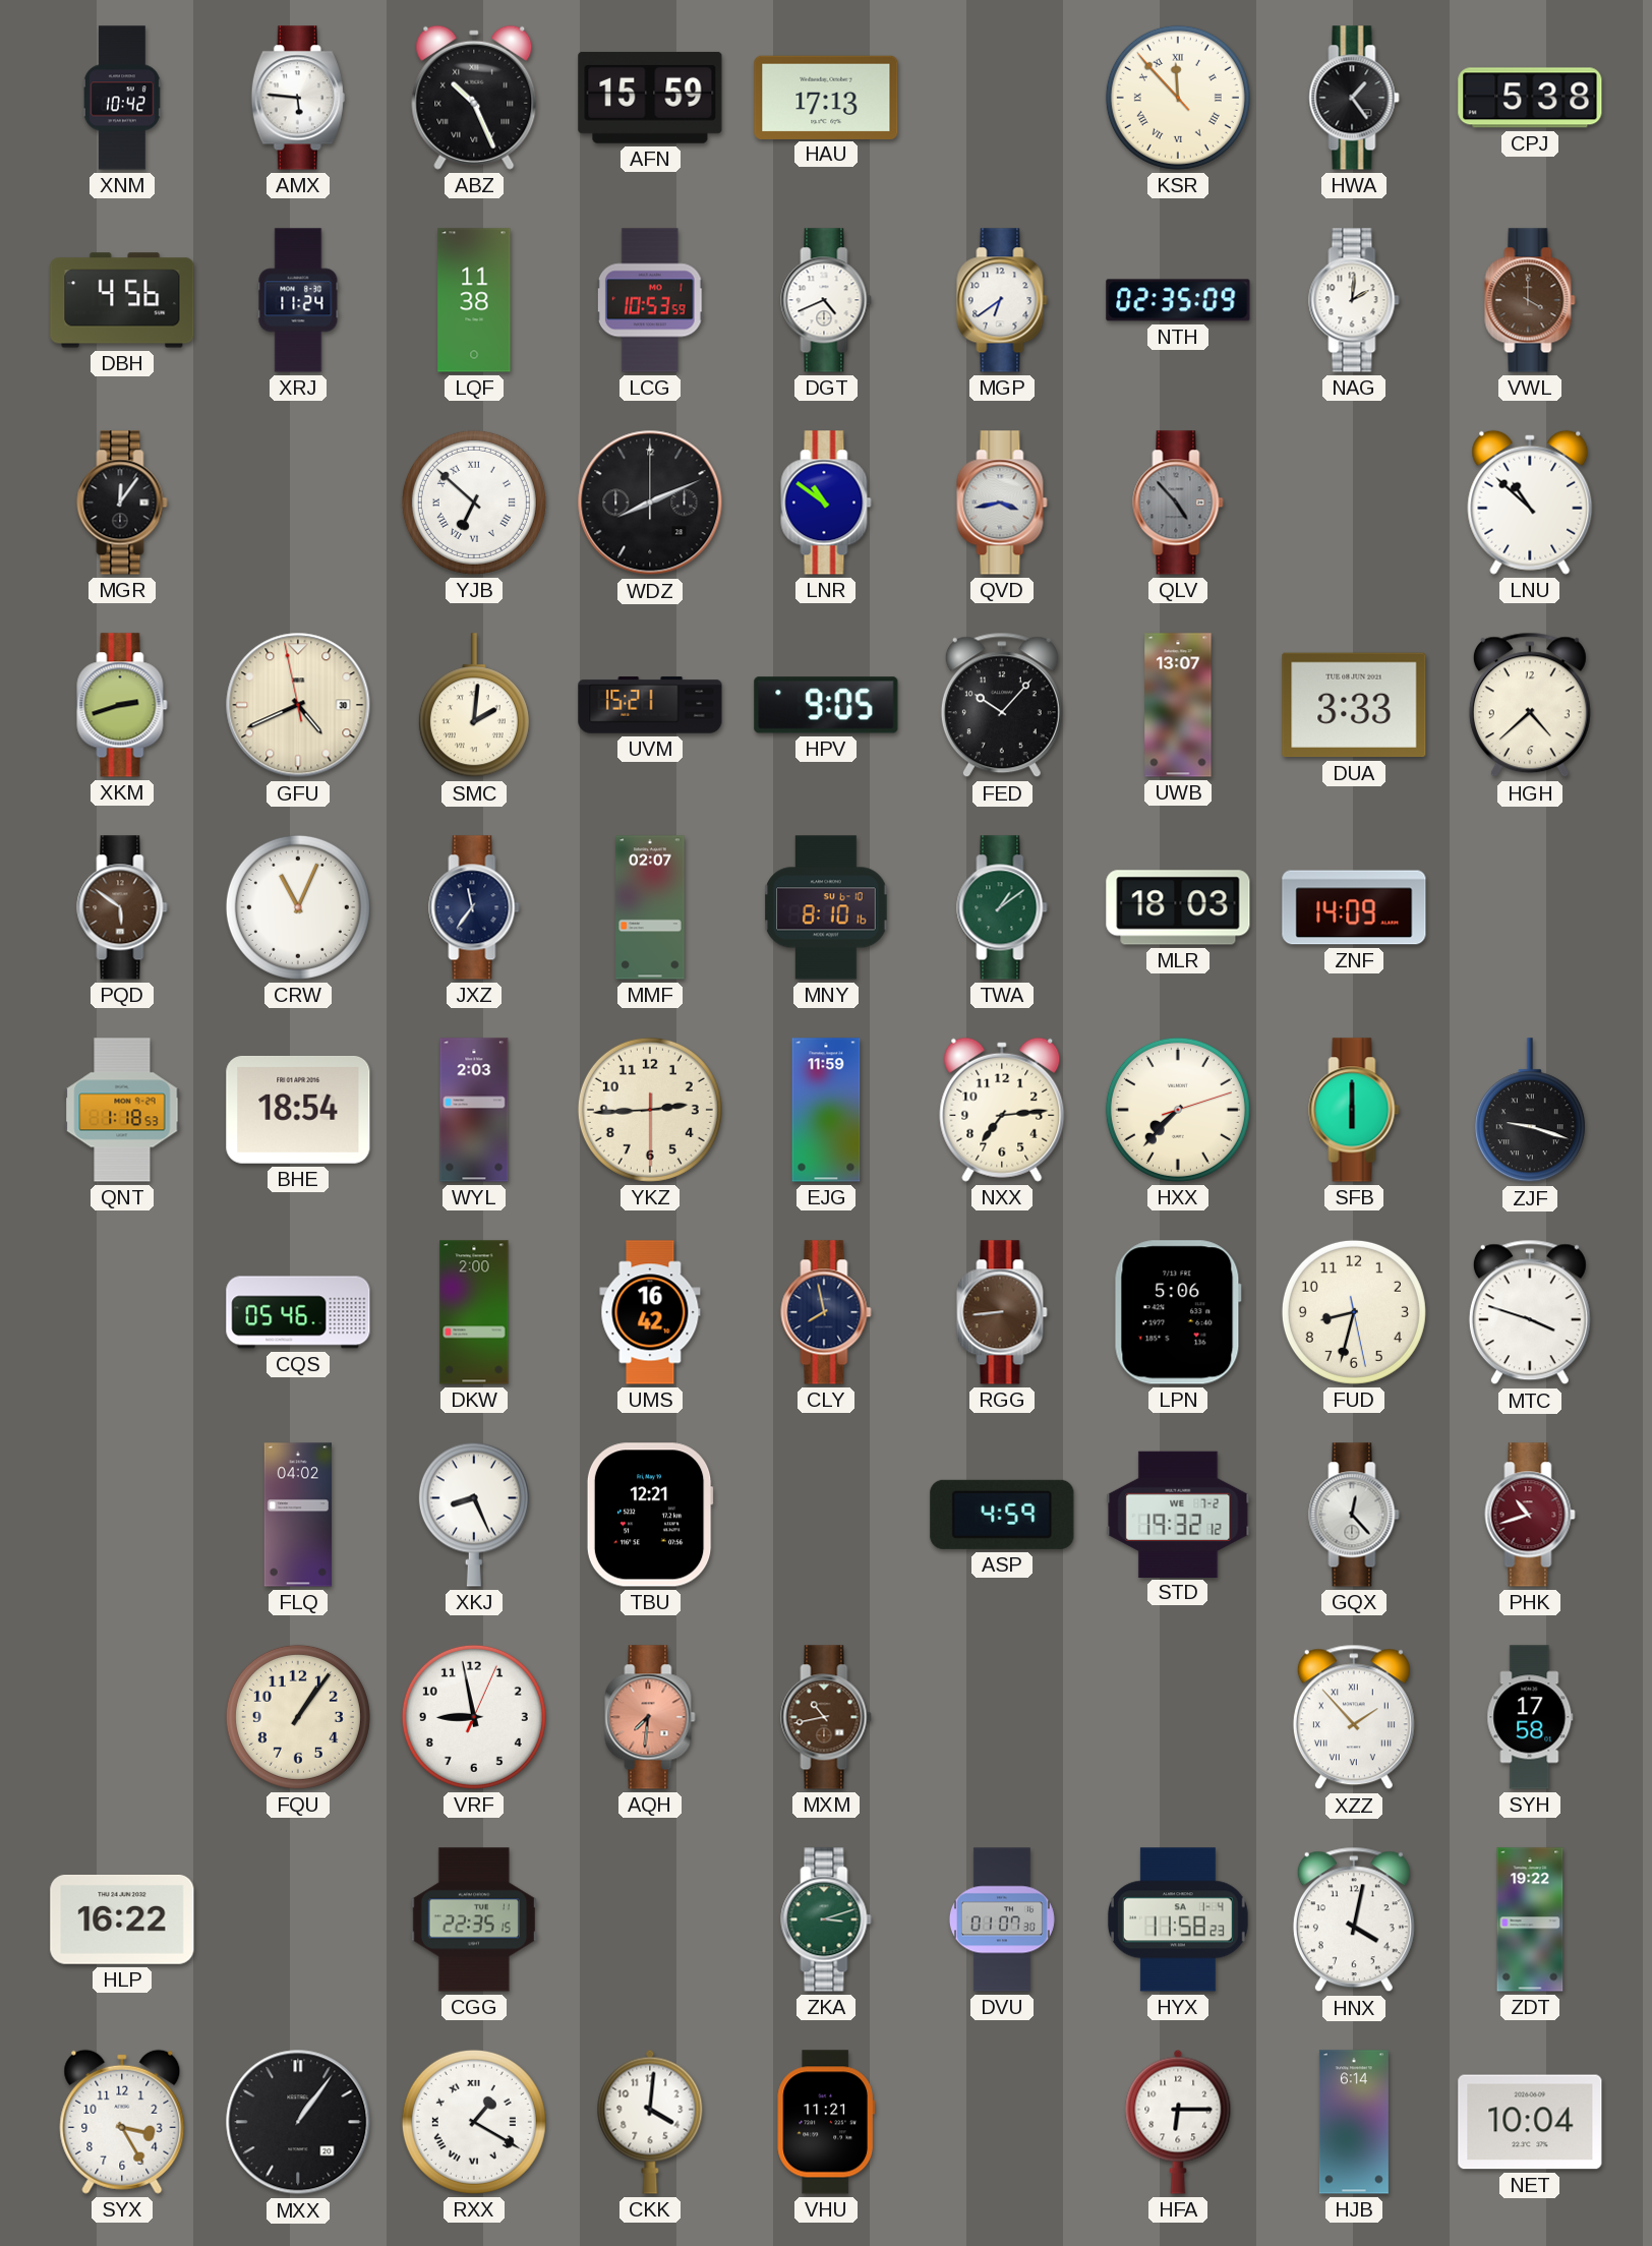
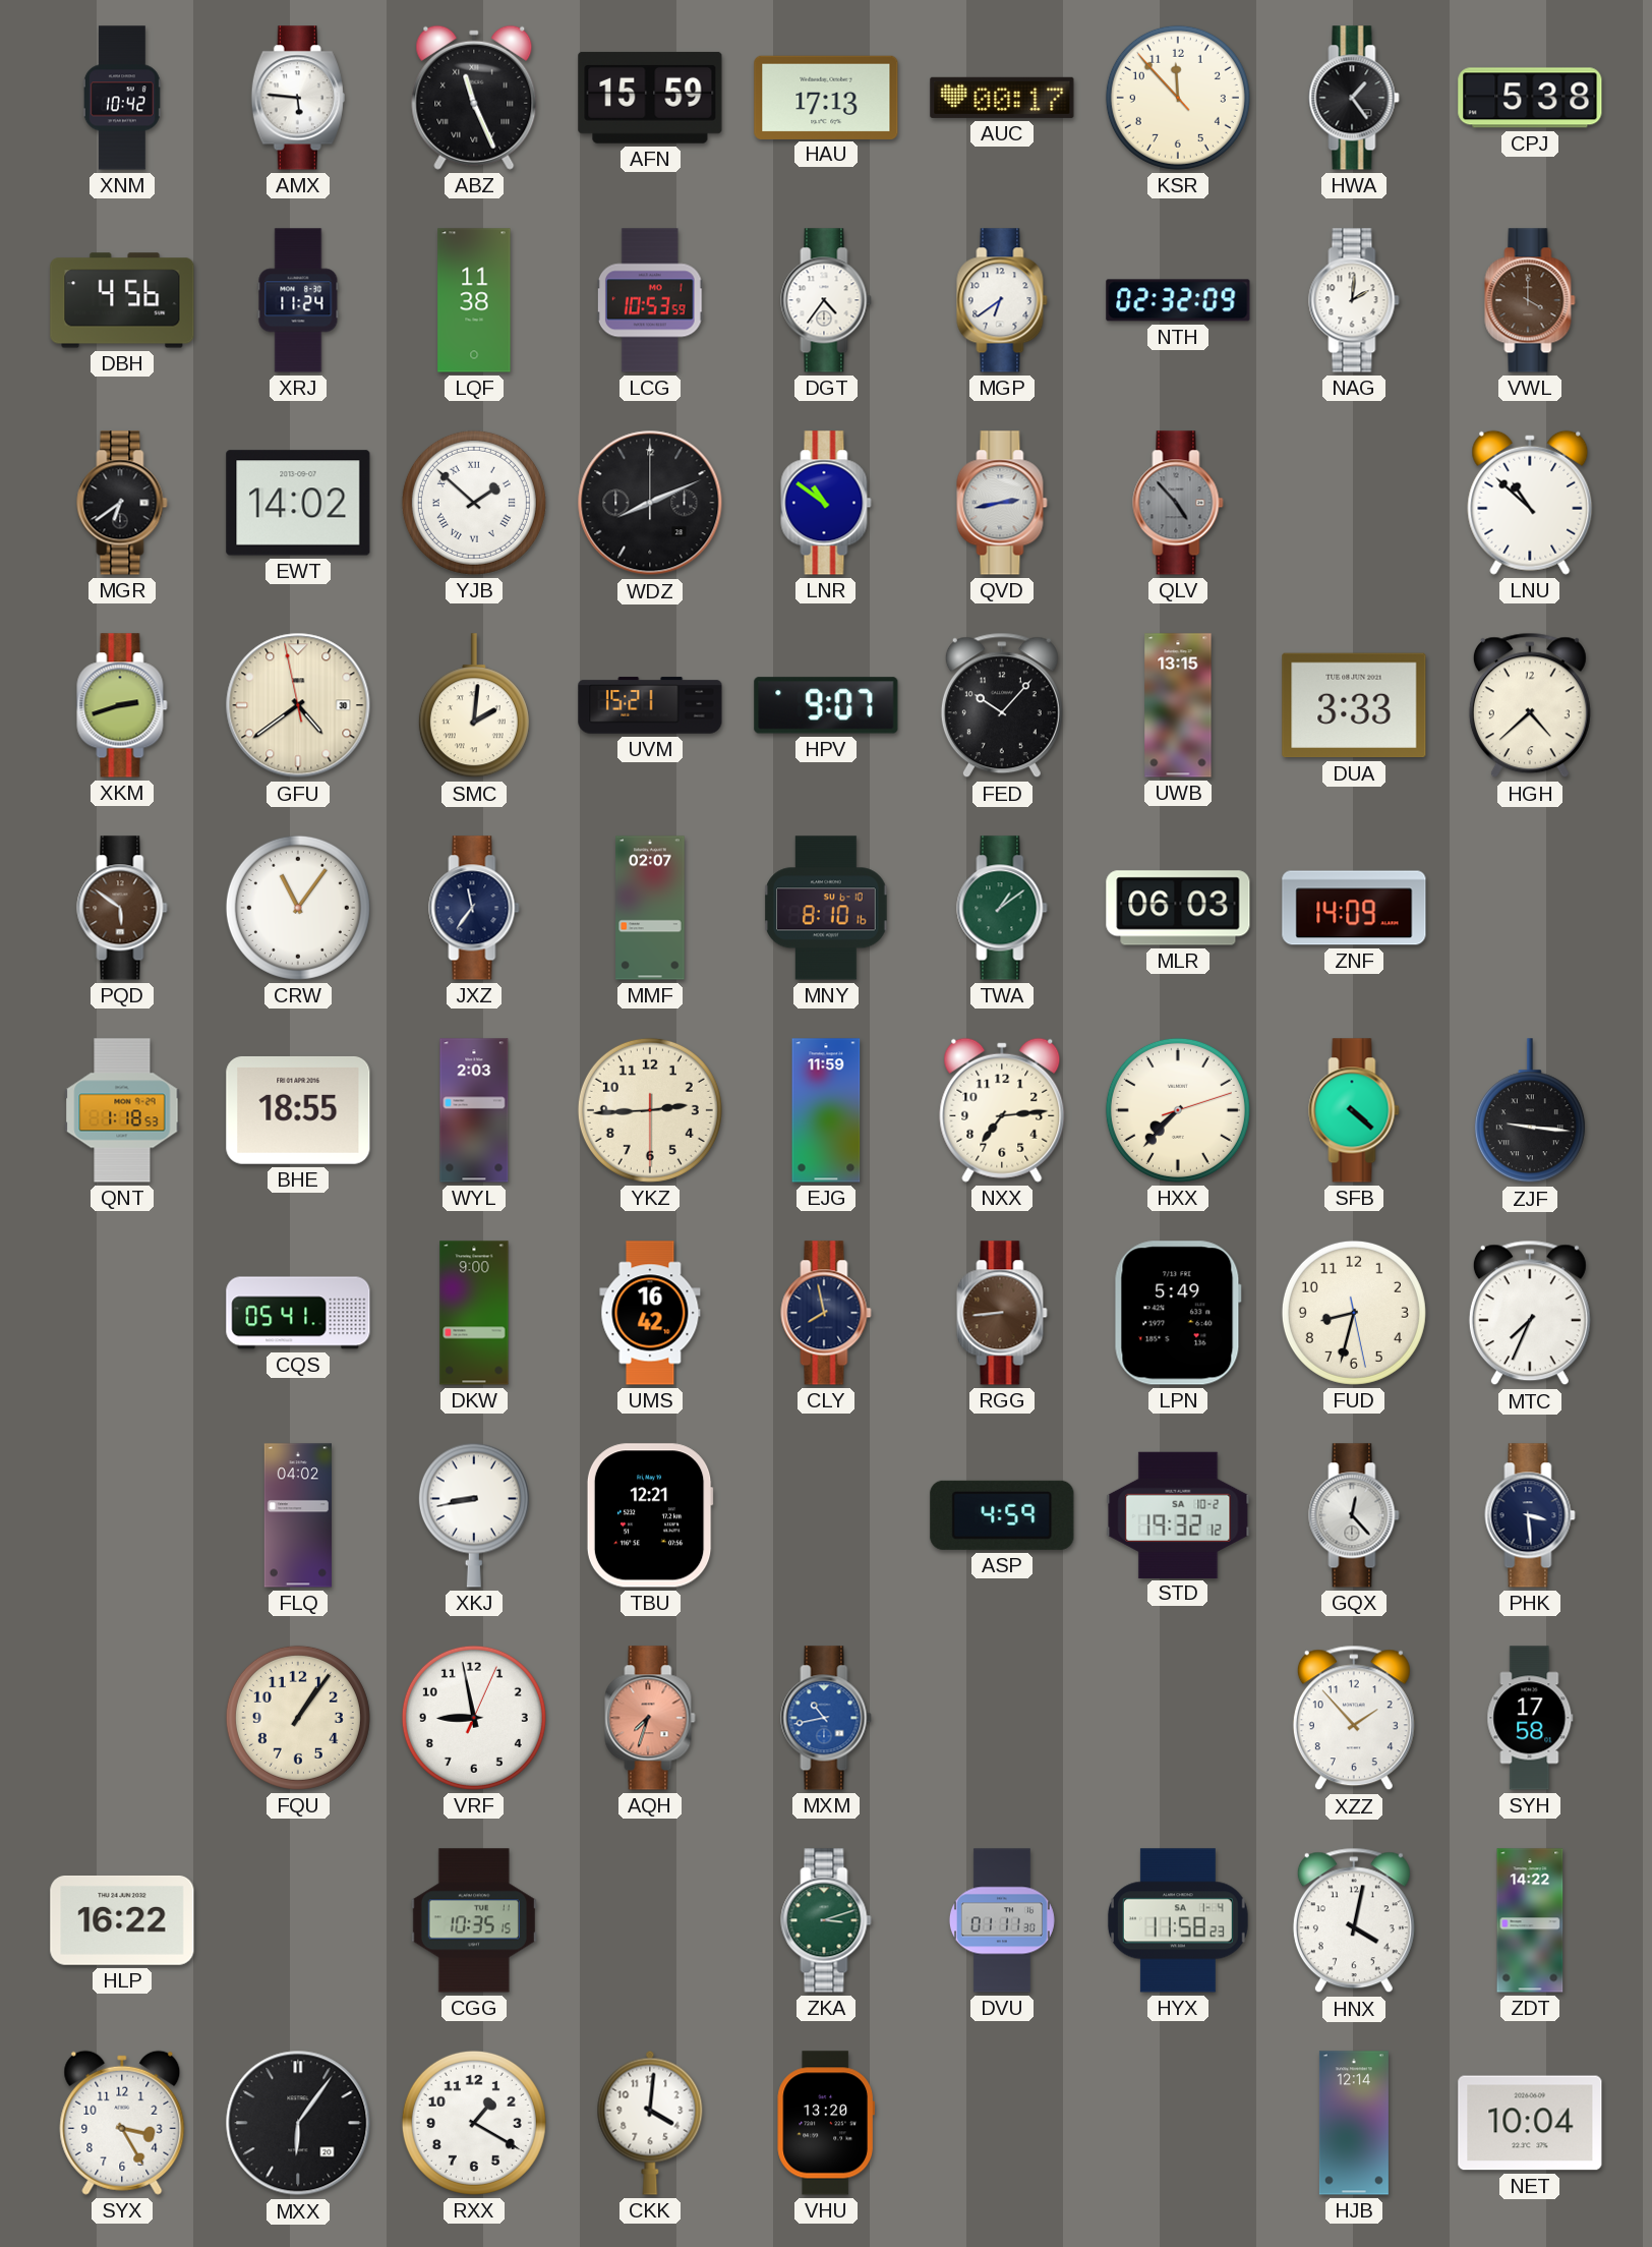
ABZ: 10:26 -> 11:26
AUC: none -> 00:17
KSR numerals: Roman -> Arabic
DGT: 4:41 -> 4:36
NTH: 02:35 -> 02:32
MGR: 12:06 -> 6:39
EWT: none -> 14:02
YJB: 6:52 -> 1:52
QVD: 3:43 -> 2:43
GFU: 4:40 -> 4:38
HPV: 9:05 -> 9:07
UWB: 13:07 -> 13:15
CRW: 11:04 -> 11:06
MLR: 18:03 -> 06:03
BHE: 18:54 -> 18:55
SFB: 6:00 -> 4:22
ZJF: 9:18 -> 9:16
CQS: 05:46 -> 05:41
DKW: 2:00 -> 9:00
LPN: 5:06 -> 5:49
MTC: 3:48 -> 7:34
XKJ: 8:26 -> 8:43
STD date: WE 7-2 -> SA 10-2
PHK: 10:42 -> 3:29
PHK dial: burgundy -> navy
AQH: 7:31 -> 7:33
MXM dial: brown -> blue
XZZ numerals: Roman -> Arabic
CGG: 22:35 -> 10:35
DVU: 01:07 -> 01:11
ZDT: 19:22 -> 14:22
MXX: 1:06 -> 6:06
RXX numerals: Roman -> Arabic
VHU: 11:21 -> 13:20
HFA: 6:15 -> none
HJB: 6:14 -> 12:14
